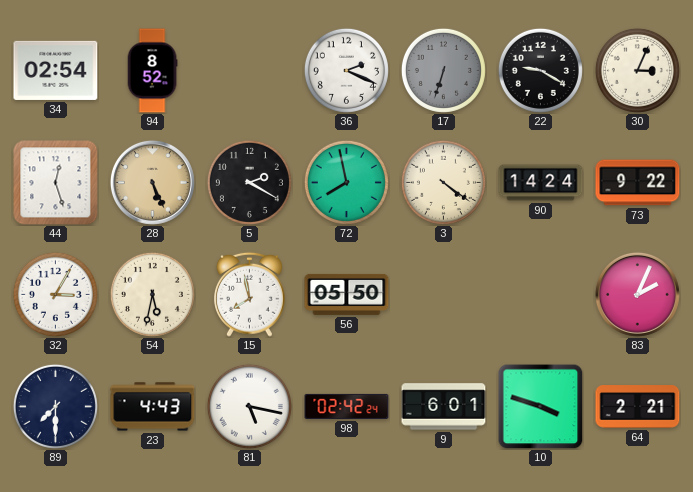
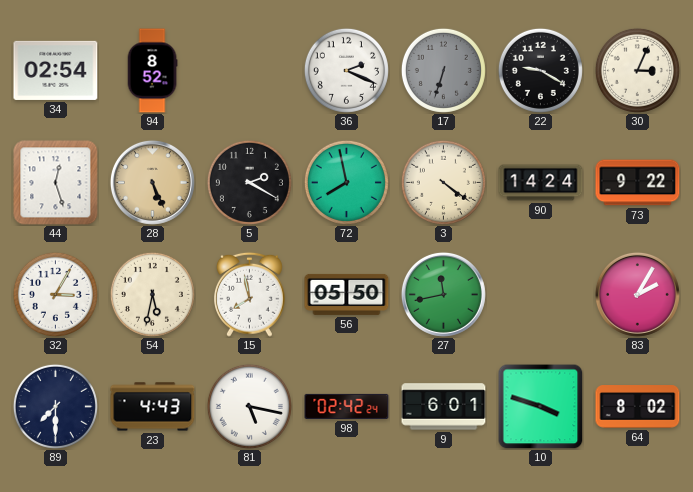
27: none -> 11:43
83: 2:04 -> 2:05
64: 2:21 -> 8:02
